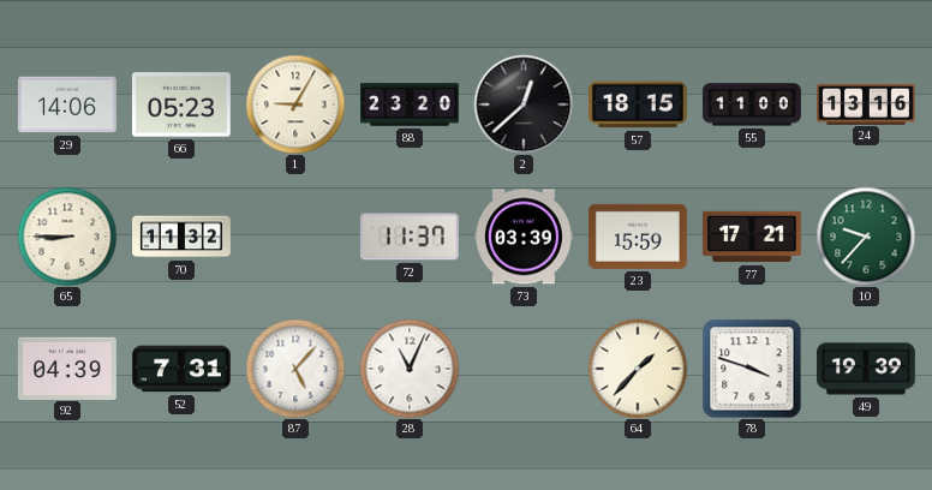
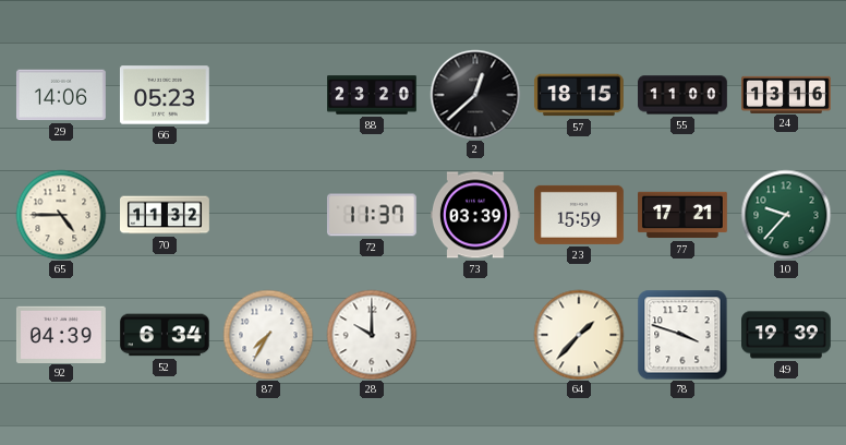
1: 9:05 -> none
65: 8:45 -> 4:45
52: 7:31 -> 6:34
87: 5:07 -> 7:35
28: 11:04 -> 10:00
